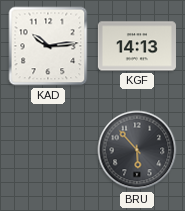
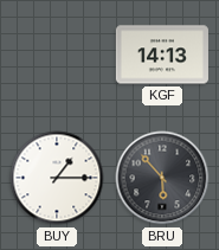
KAD: 10:14 -> none
BUY: none -> 1:15
